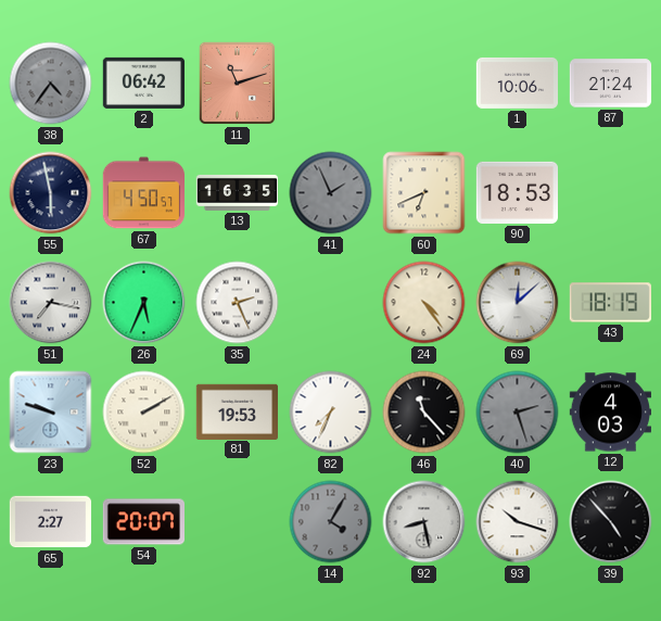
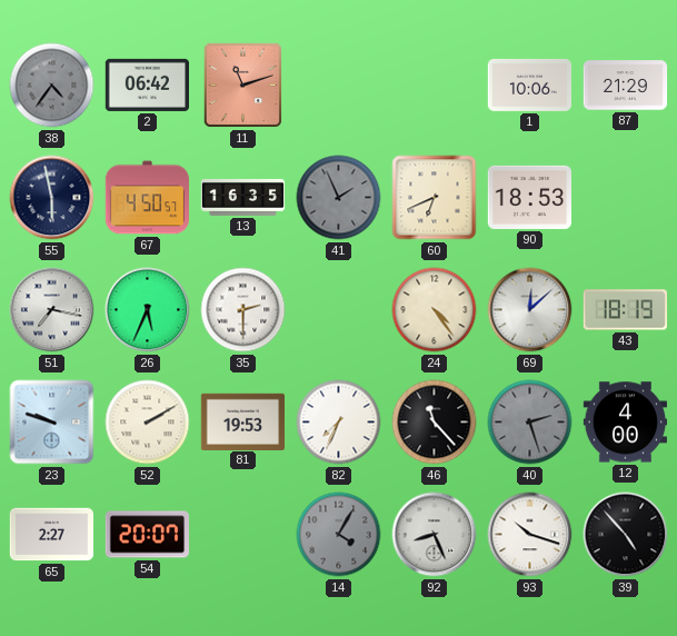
87: 21:24 -> 21:29
35: 2:26 -> 2:30
12: 4:03 -> 4:00
92: 8:28 -> 8:26
